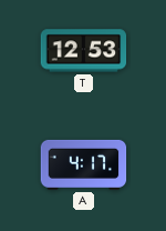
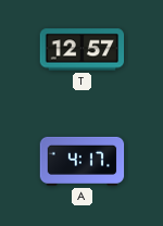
T: 12:53 -> 12:57
